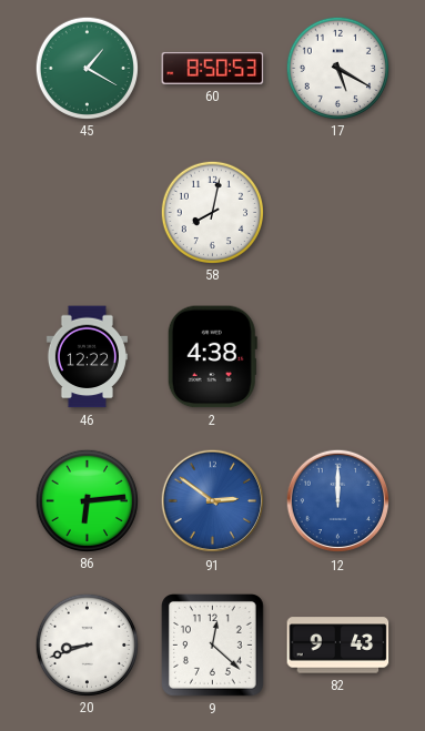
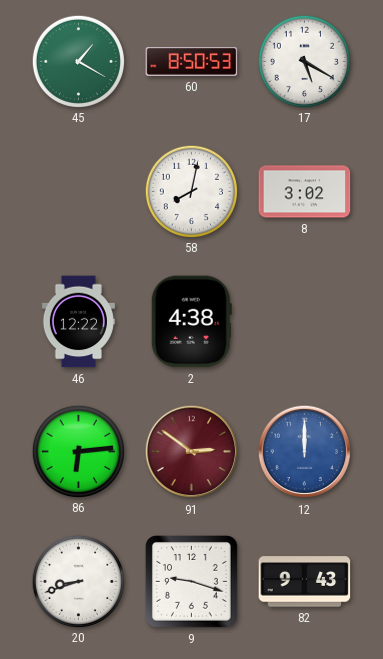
8: none -> 3:02
91 dial: blue -> burgundy
9: 12:22 -> 9:18
